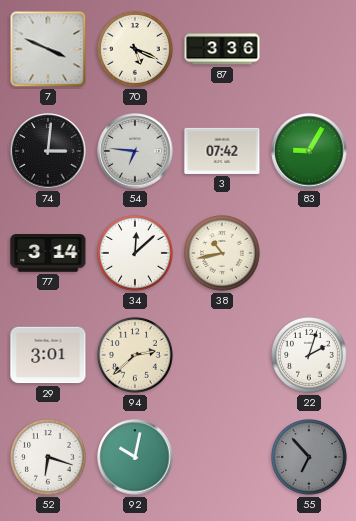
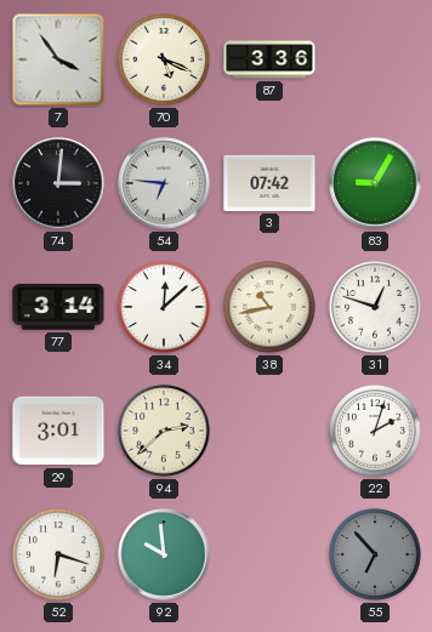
7: 3:49 -> 3:54
31: none -> 12:48
92: 10:02 -> 9:59
